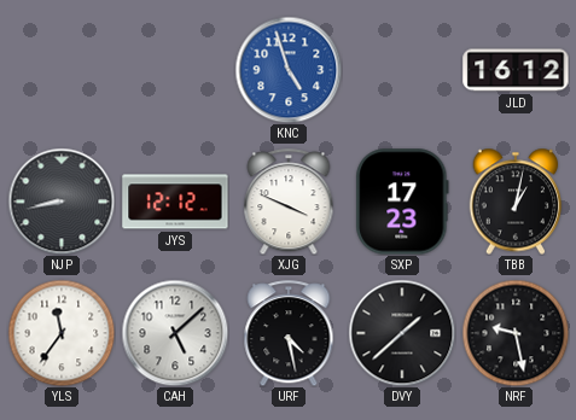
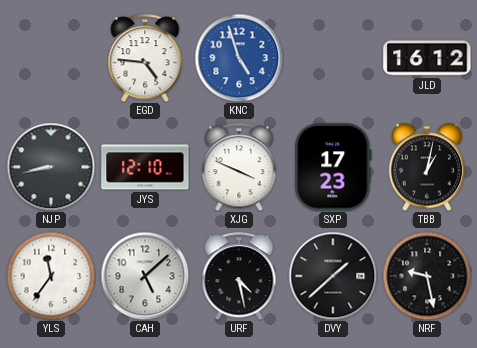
EGD: none -> 4:46
JYS: 12:12 -> 12:10
